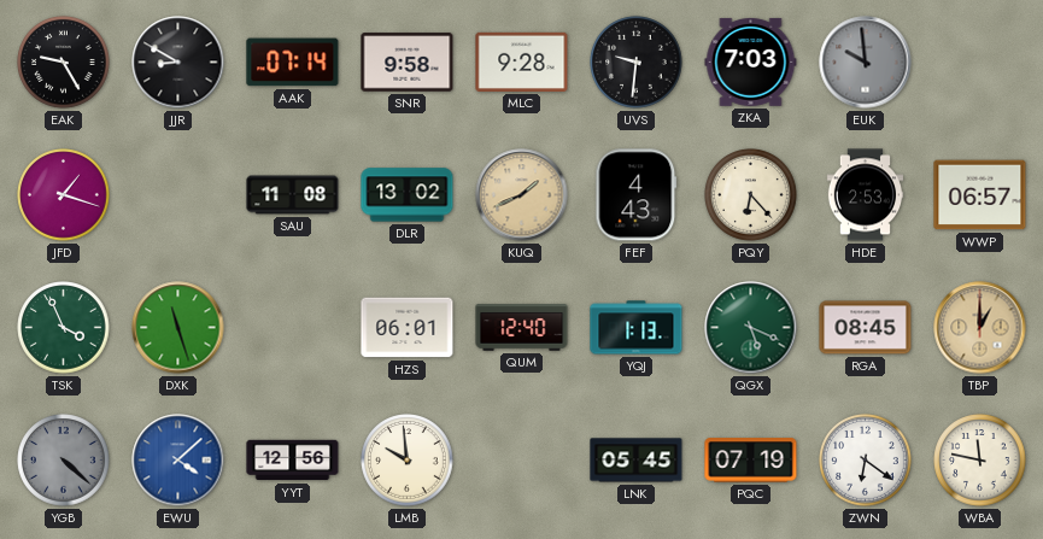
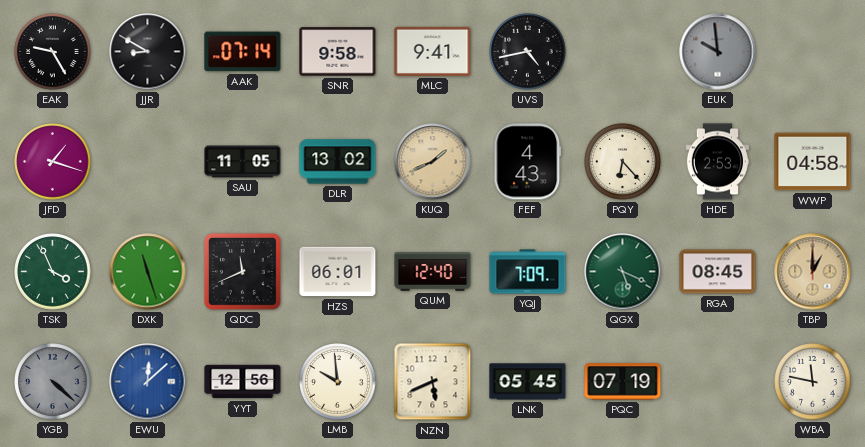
MLC: 9:28 -> 9:41
UVS: 9:31 -> 4:43
ZKA: 7:03 -> none
SAU: 11:08 -> 11:05
WWP: 06:57 -> 04:58
QDC: none -> 11:41
YQJ: 1:13 -> 7:09
EWU: 4:08 -> 12:08
NZN: none -> 5:41
ZWN: 6:21 -> none
